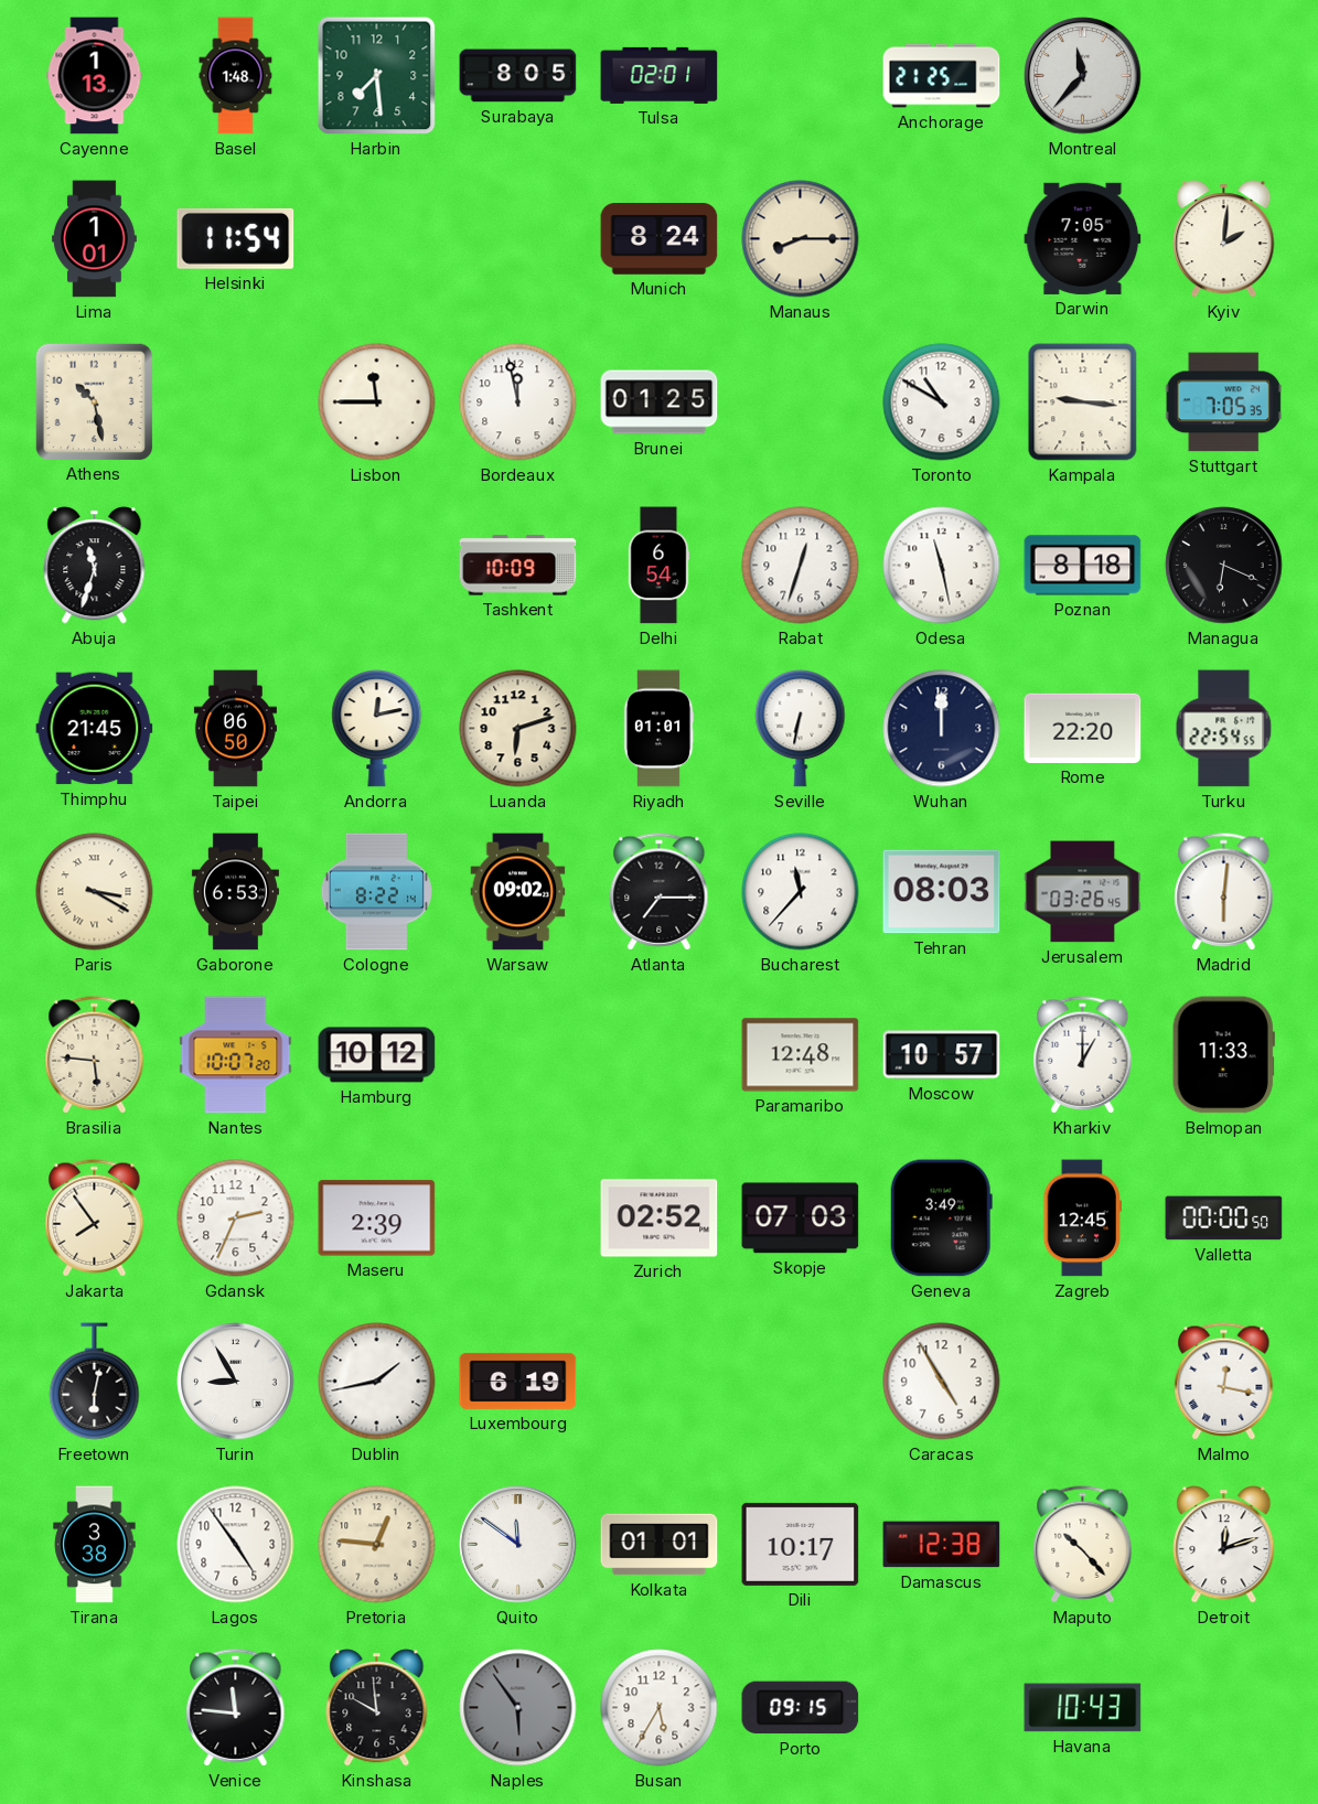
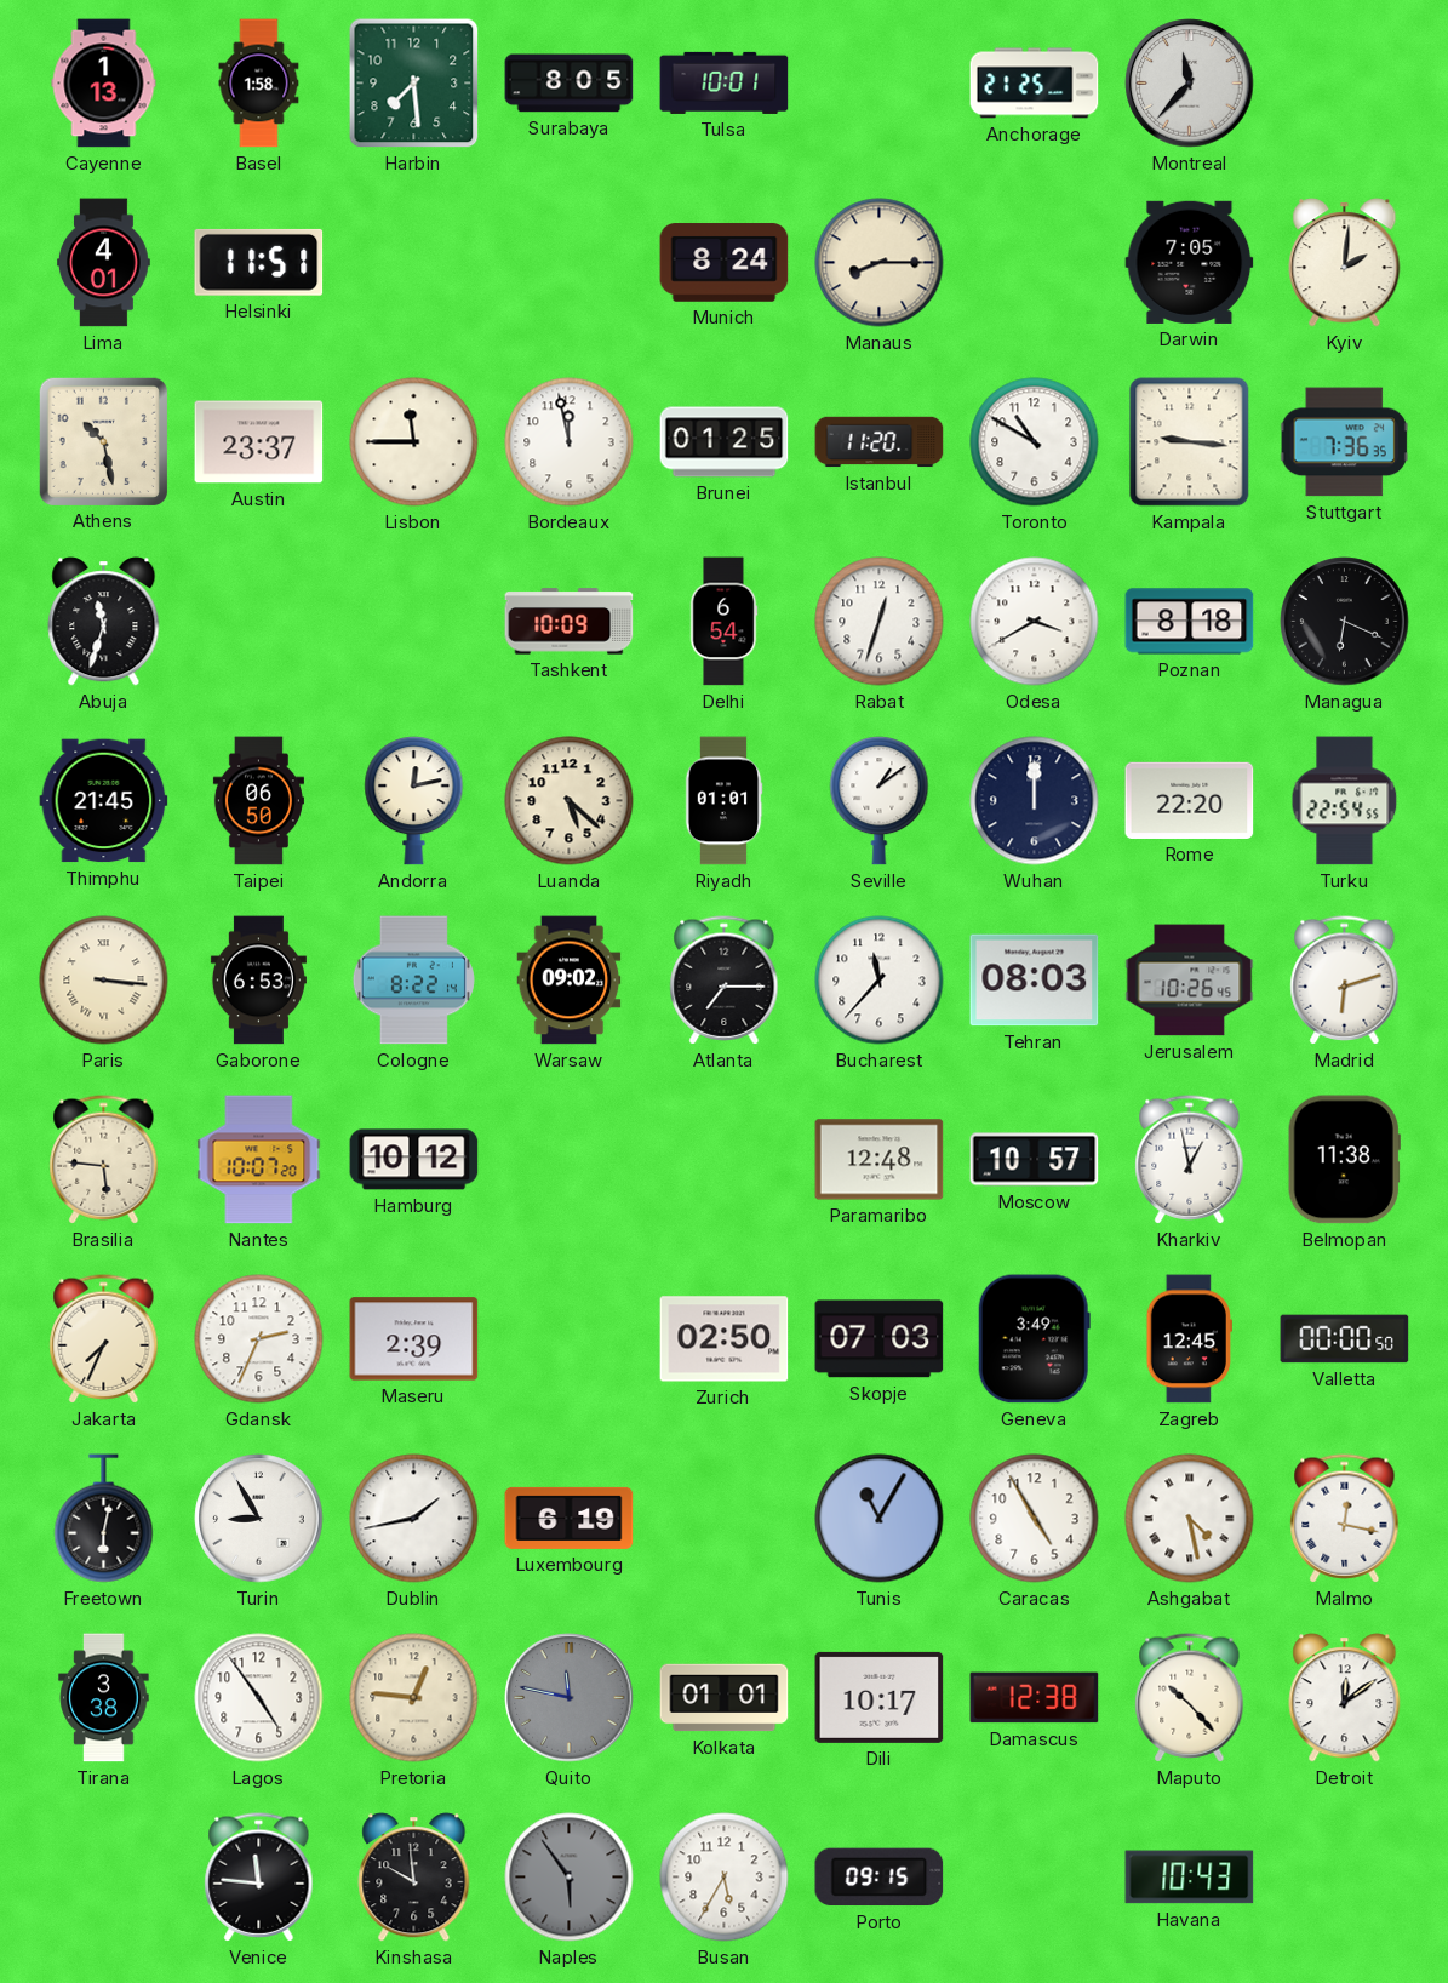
Basel: 1:48 -> 1:58
Tulsa: 02:01 -> 10:01
Lima: 1:01 -> 4:01
Helsinki: 11:54 -> 11:51
Austin: none -> 23:37
Istanbul: none -> 11:20
Stuttgart: 7:05 -> 7:36
Odesa: 11:28 -> 3:40
Luanda: 6:12 -> 5:22
Seville: 6:32 -> 1:09
Paris: 3:20 -> 3:16
Jerusalem: 03:26 -> 10:26
Madrid: 6:01 -> 6:12
Kharkiv: 1:00 -> 12:58
Belmopan: 11:33 -> 11:38
Jakarta: 7:54 -> 7:34
Zurich: 02:52 -> 02:50
Tunis: none -> 11:05
Ashgabat: none -> 4:28
Quito: 11:51 -> 11:47
Quito dial: white -> grey
Detroit: 12:12 -> 12:09
